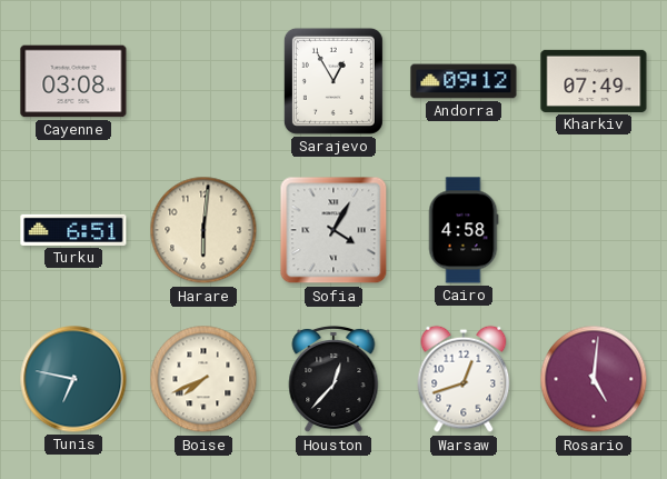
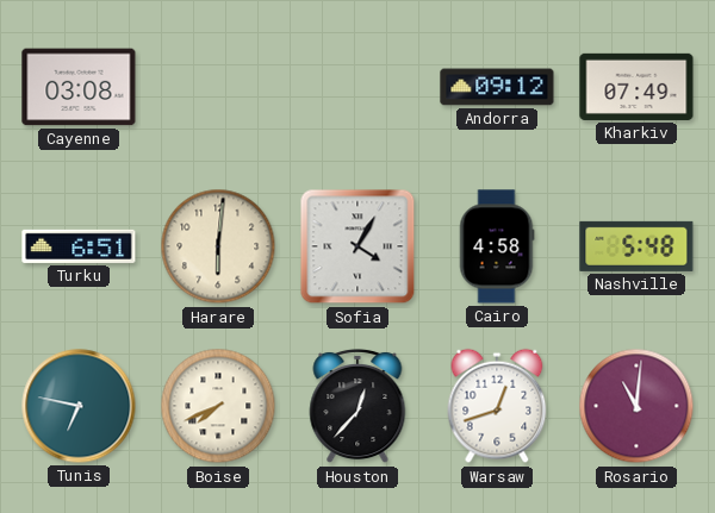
Sarajevo: 12:55 -> none
Nashville: none -> 5:48
Rosario: 5:01 -> 11:01
